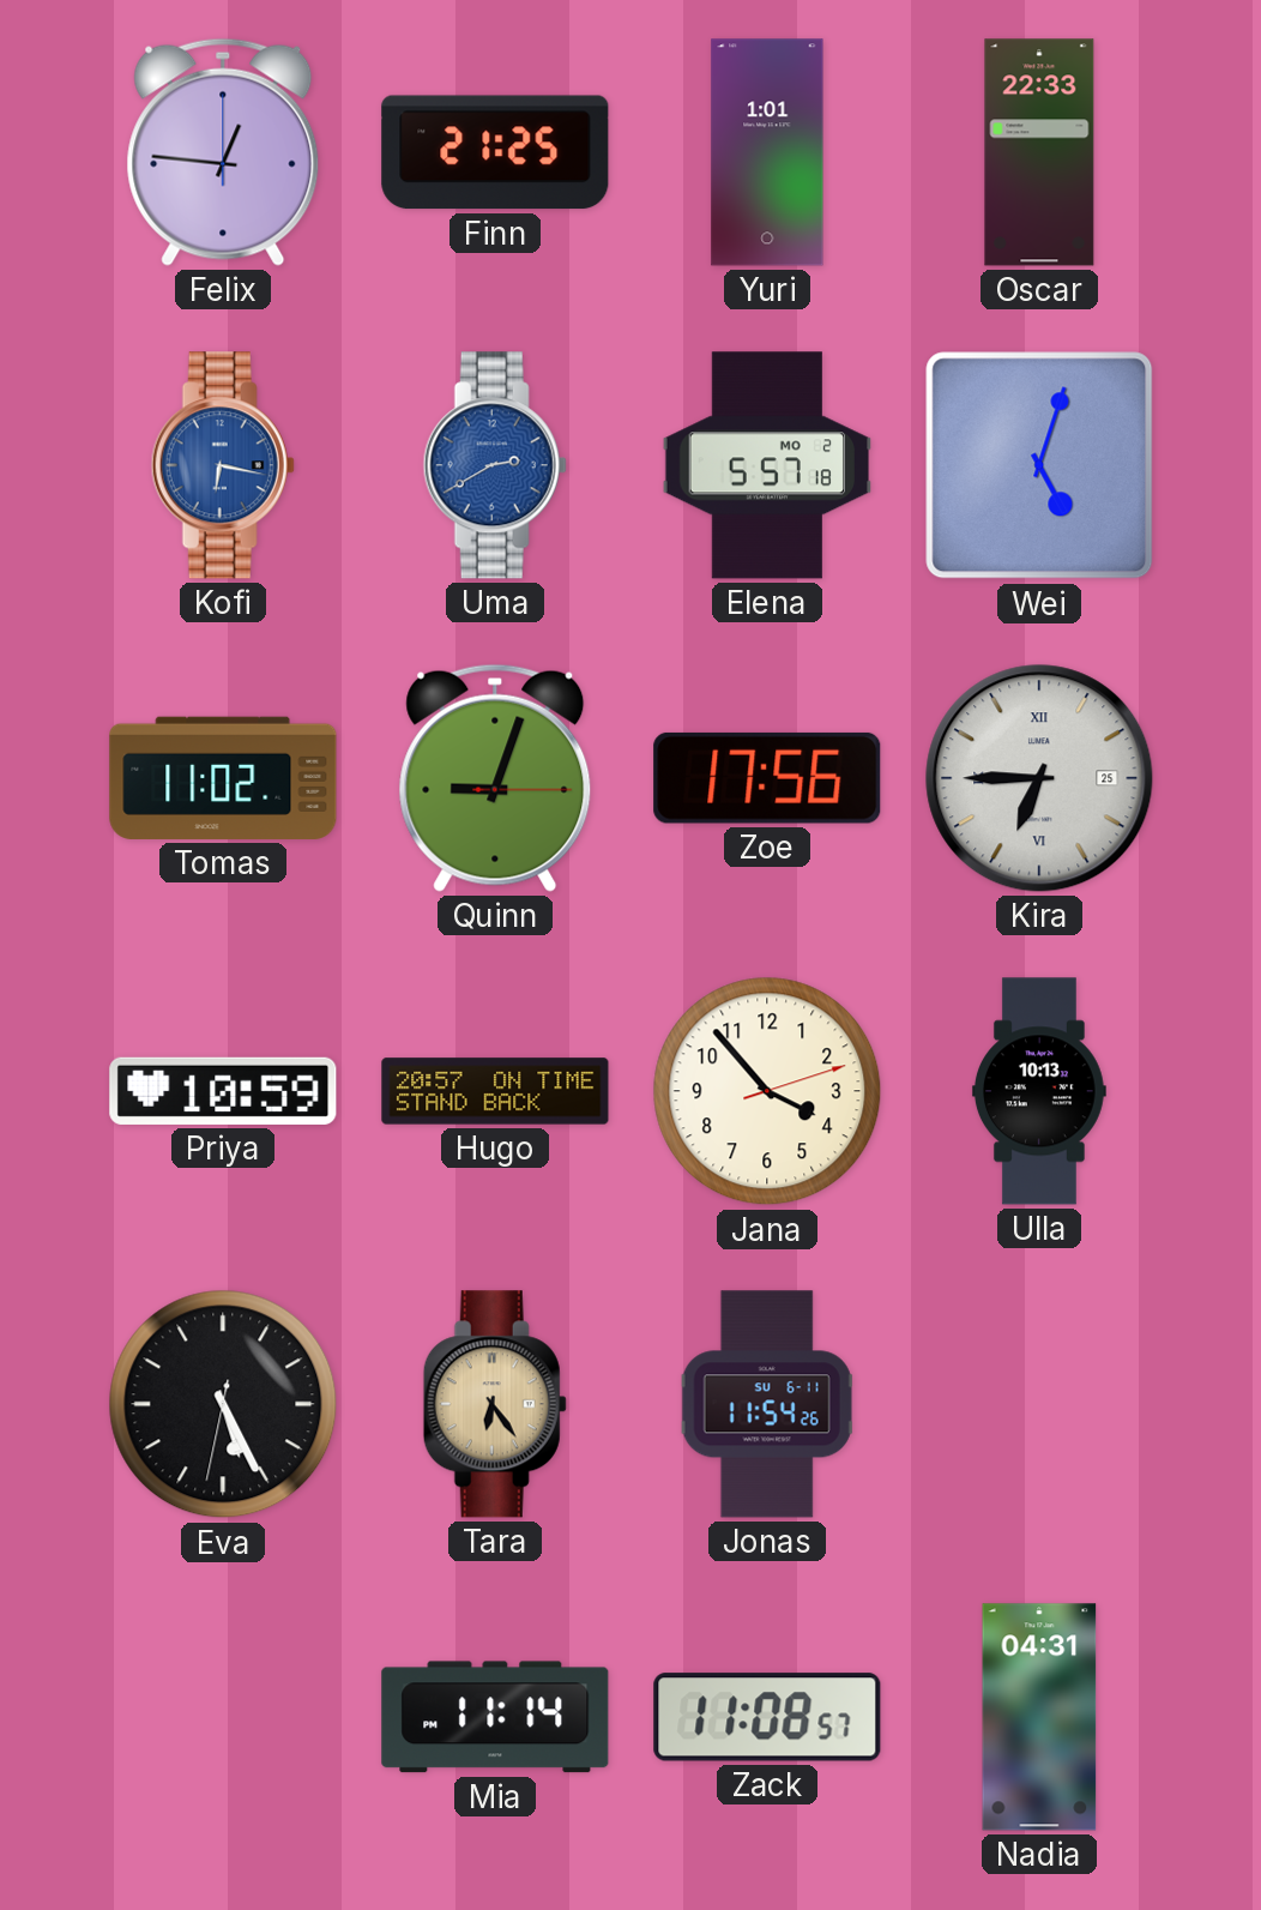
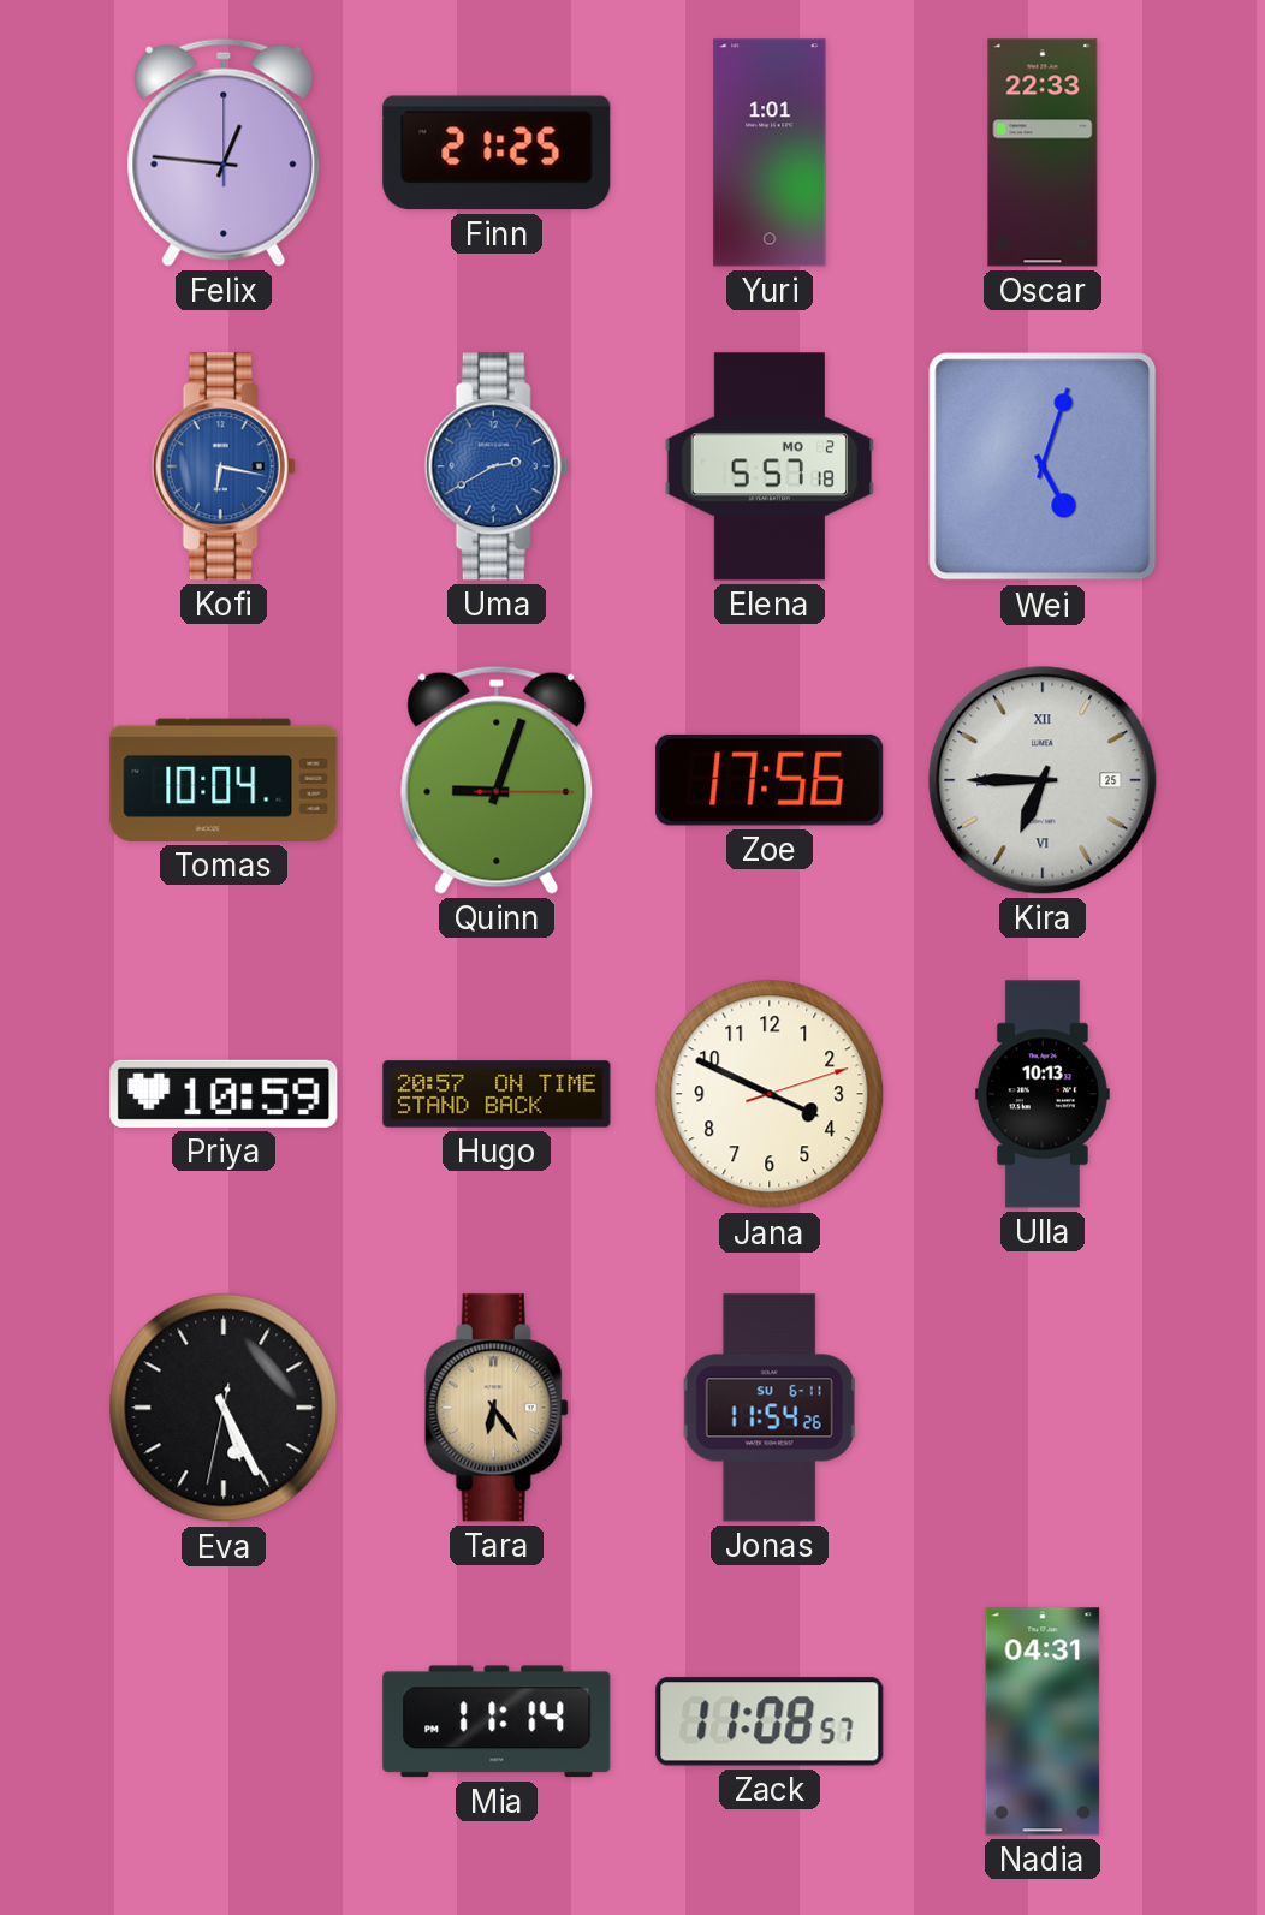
Tomas: 11:02 -> 10:04
Jana: 3:53 -> 3:49
